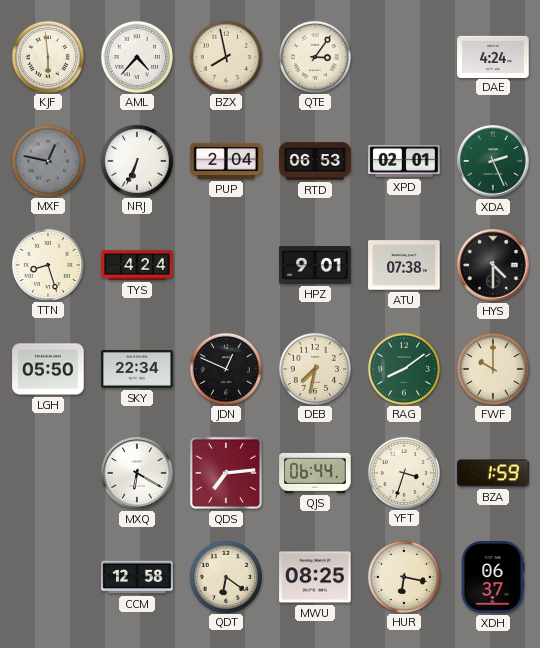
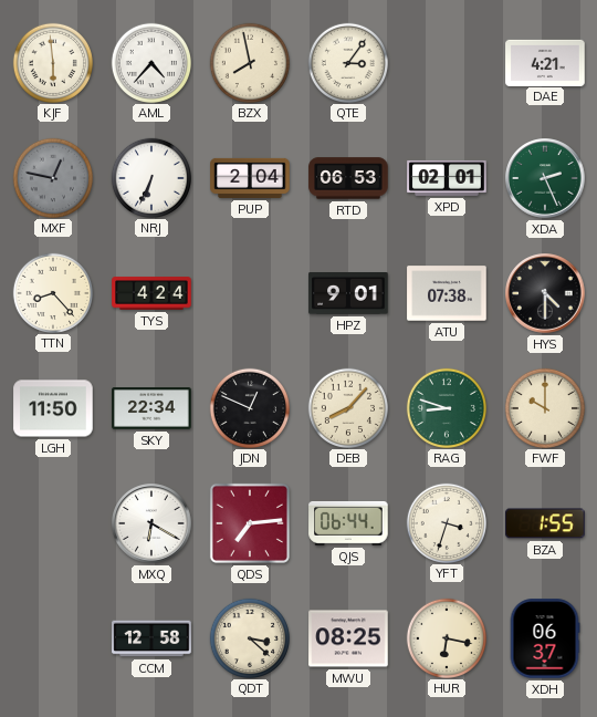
DAE: 4:24 -> 4:21
TTN: 8:27 -> 8:23
LGH: 05:50 -> 11:50
DEB: 7:32 -> 8:07
RAG: 8:09 -> 8:48
BZA: 1:59 -> 1:55
QDT: 6:21 -> 3:22
